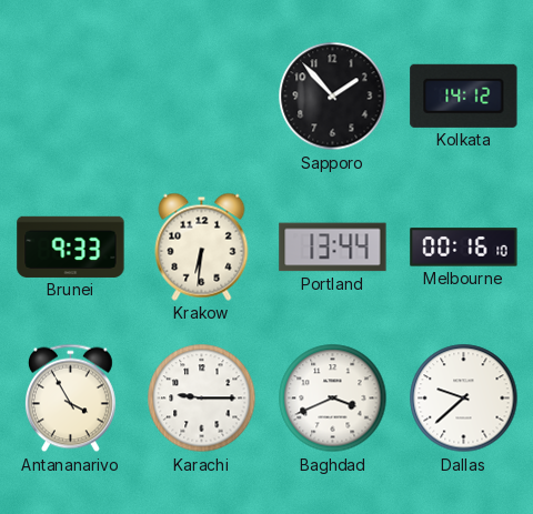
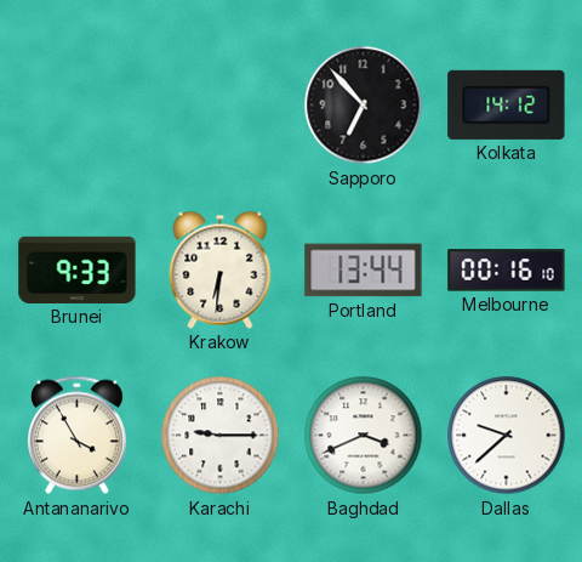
Sapporo: 1:53 -> 6:53
